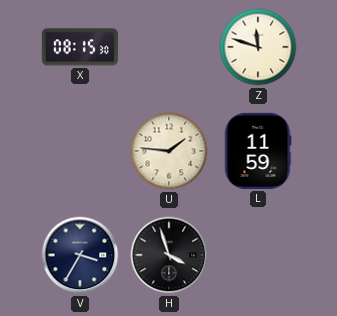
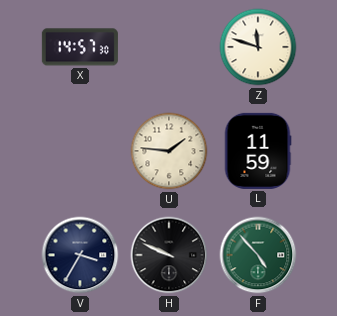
X: 08:15 -> 14:57
H: 3:57 -> 9:49
F: none -> 4:53
